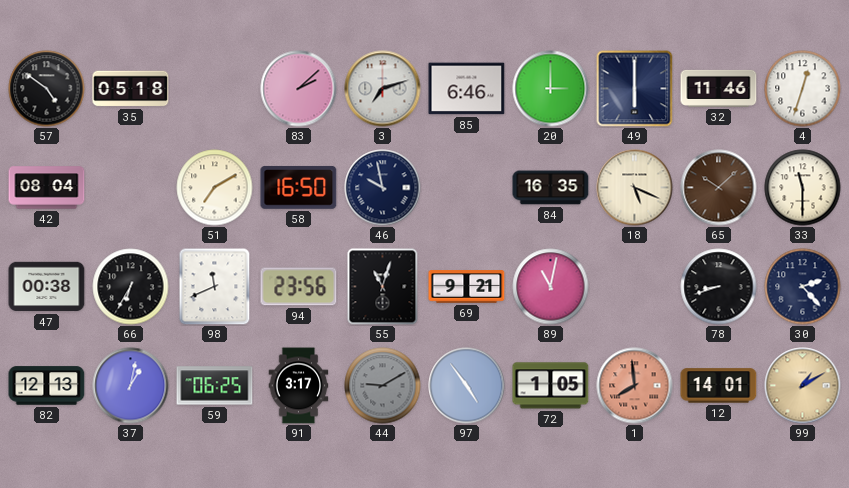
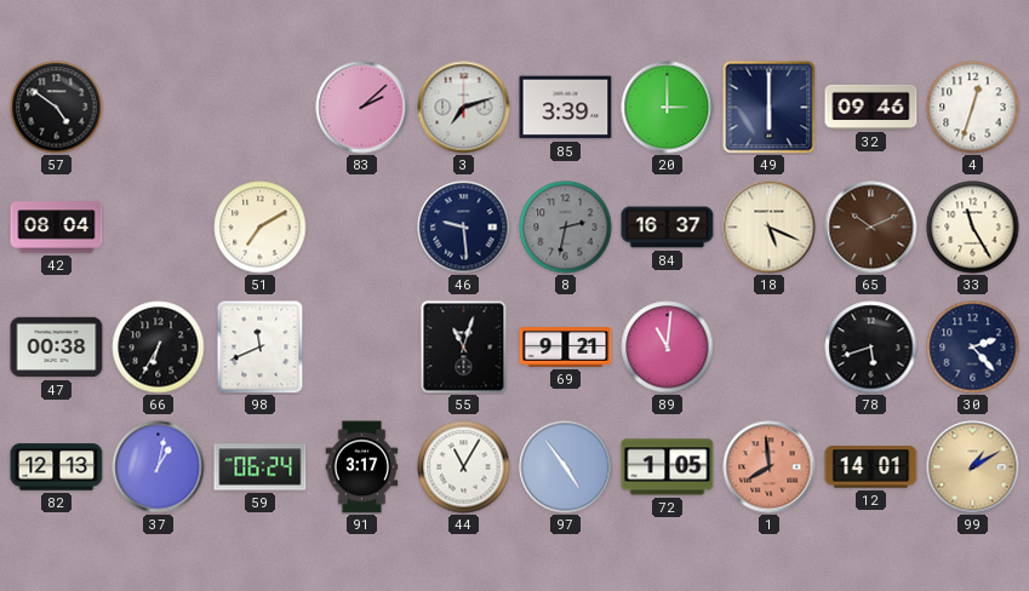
35: 05:18 -> none
85: 6:46 -> 3:39
32: 11:46 -> 09:46
58: 16:50 -> none
46: 9:58 -> 9:29
8: none -> 2:32
84: 16:35 -> 16:37
65: 10:08 -> 10:11
33: 11:30 -> 11:25
94: 23:56 -> none
89: 11:02 -> 11:01
78: 8:42 -> 5:42
59: 06:25 -> 06:24
44: 9:10 -> 11:05
44 dial: grey -> white
